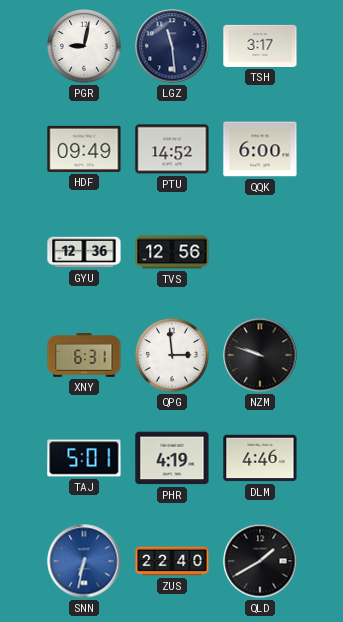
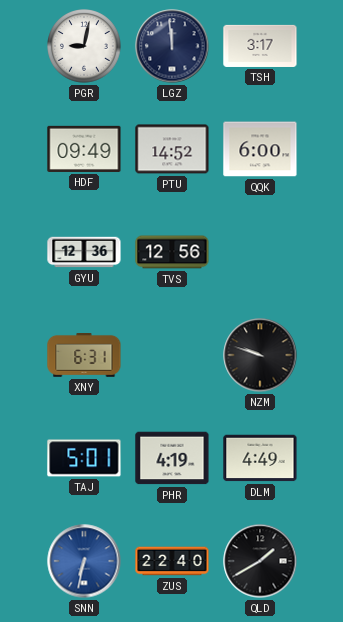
LGZ: 11:29 -> 11:59
QPG: 2:59 -> none
DLM: 4:46 -> 4:49
